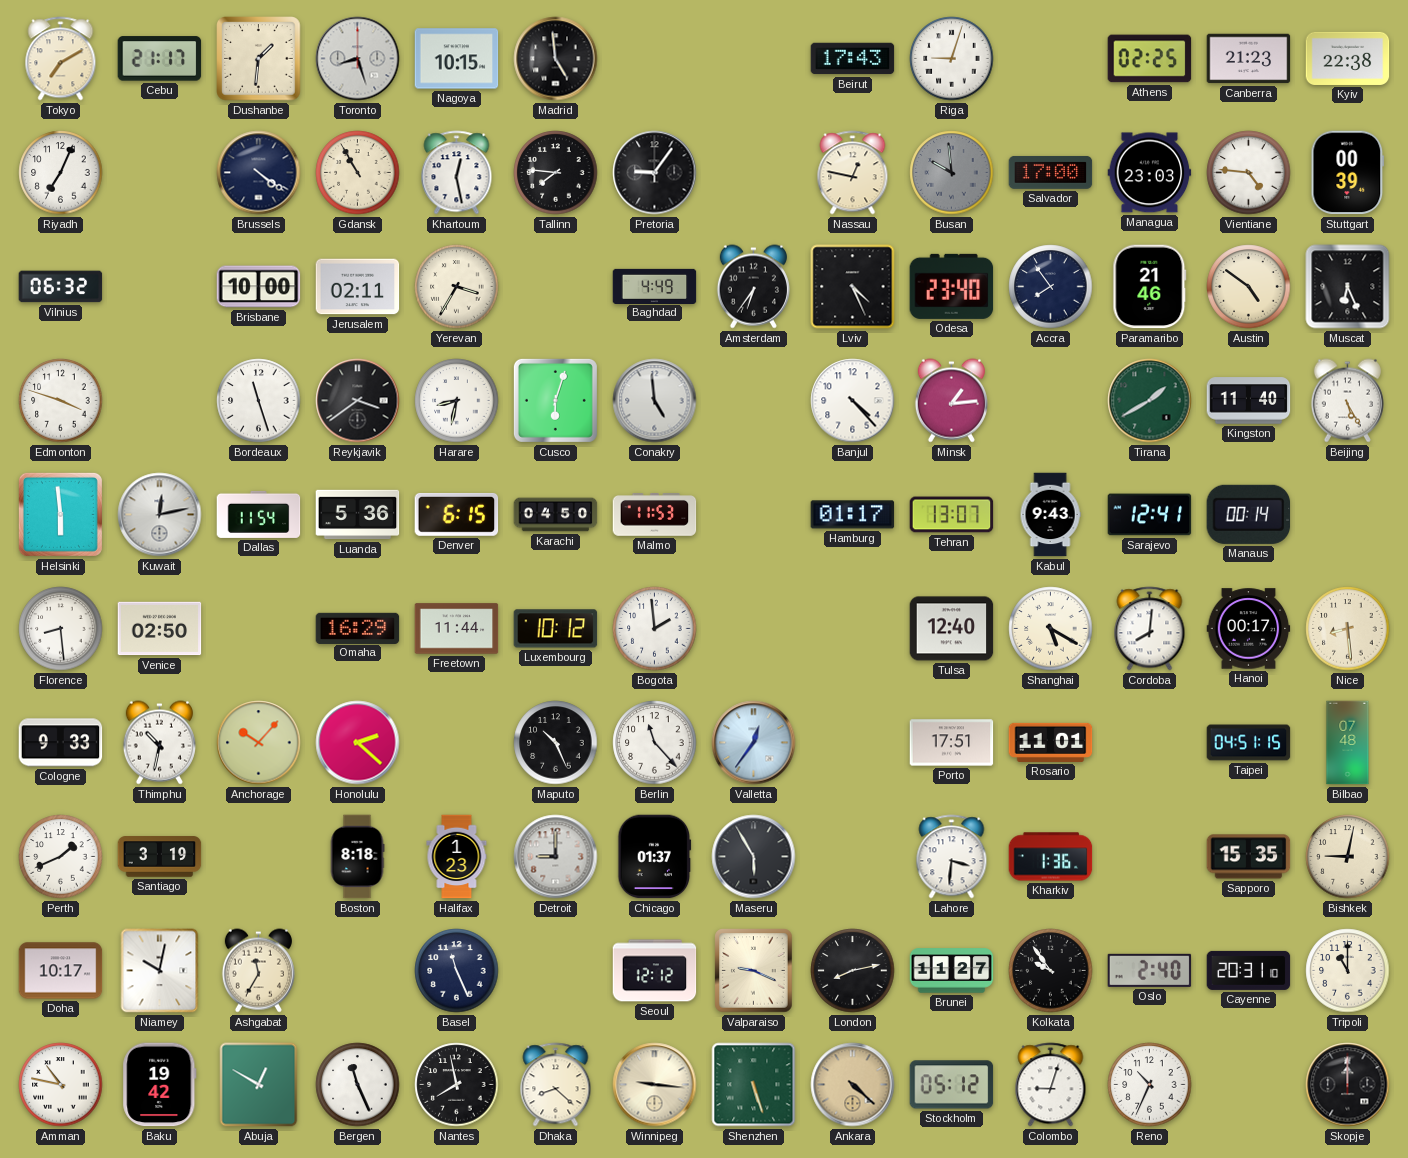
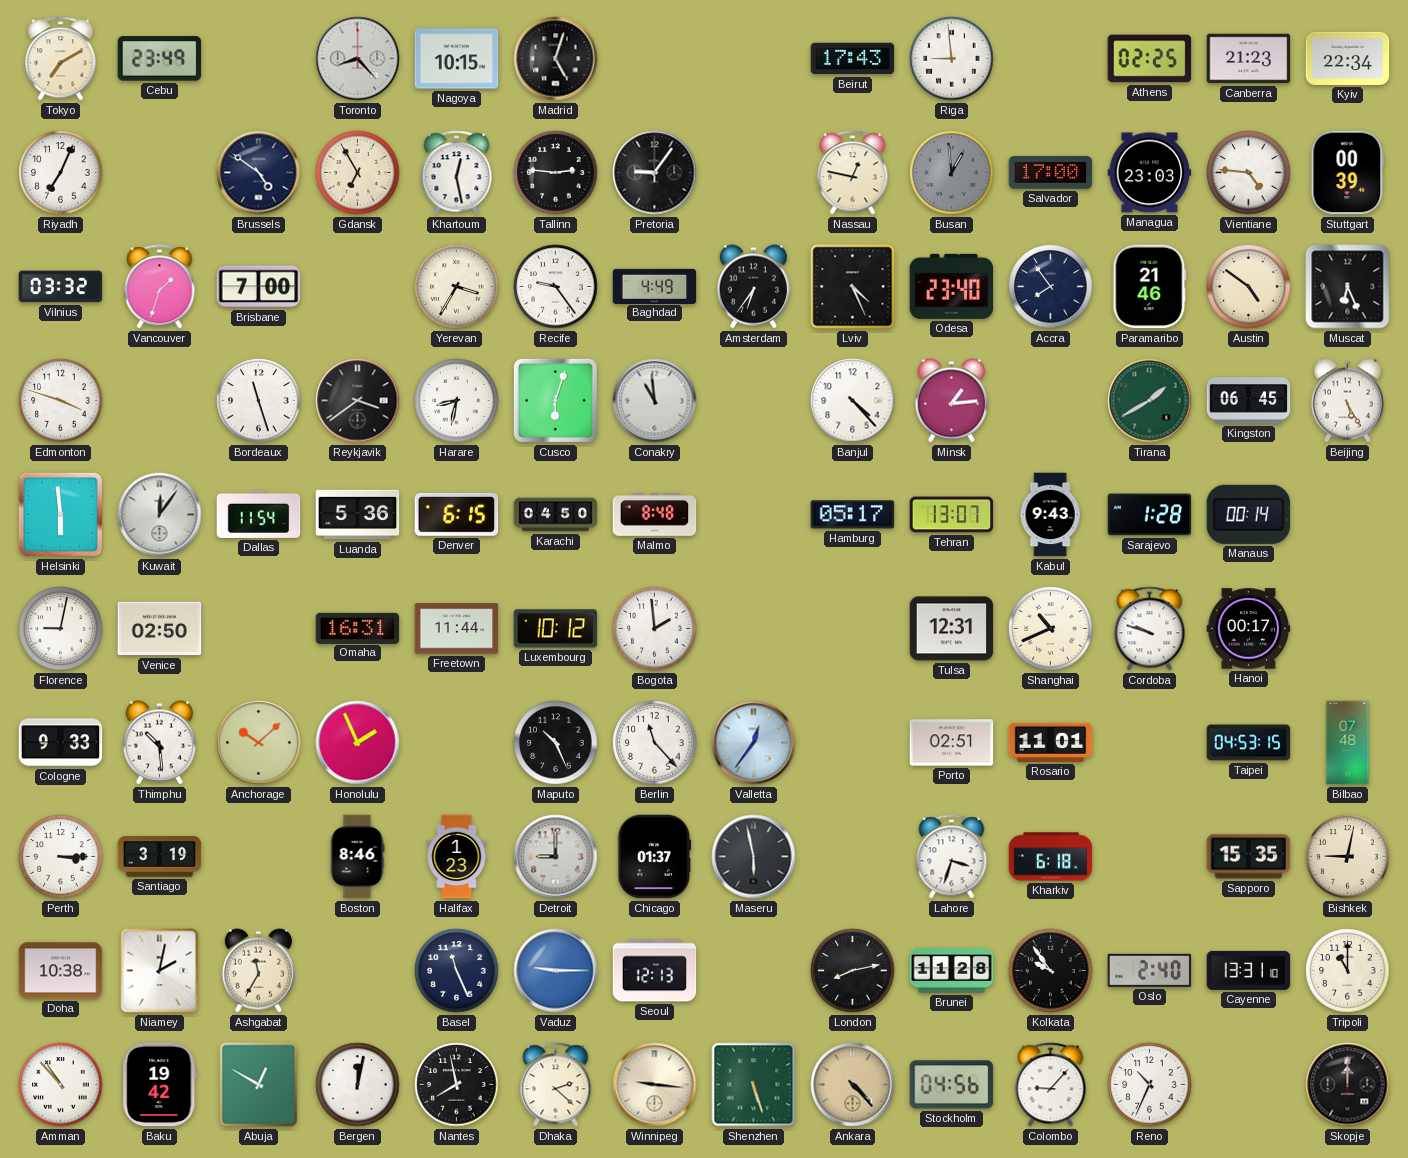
Cebu: 21:17 -> 23:49
Dushanbe: 1:31 -> none
Toronto: 8:27 -> 8:23
Madrid: 4:59 -> 5:03
Riga: 9:03 -> 8:59
Kyiv: 22:38 -> 22:34
Brussels: 4:21 -> 4:51
Gdansk: 10:55 -> 6:55
Tallinn: 7:46 -> 2:46
Busan: 9:59 -> 12:59
Vilnius: 06:32 -> 03:32
Vancouver: none -> 1:33
Brisbane: 10:00 -> 7:00
Jerusalem: 02:11 -> none
Recife: none -> 9:24
Conakry: 4:59 -> 10:59
Kingston: 11:40 -> 06:45
Kuwait: 12:13 -> 12:06
Malmo: 11:53 -> 8:48
Hamburg: 01:17 -> 05:17
Sarajevo: 12:41 -> 1:28
Florence: 8:29 -> 9:02
Omaha: 16:29 -> 16:31
Tulsa: 12:40 -> 12:31
Shanghai: 5:20 -> 10:41
Cordoba: 8:01 -> 9:48
Nice: 8:29 -> none
Thimphu: 10:32 -> 10:29
Anchorage: 10:07 -> 10:08
Honolulu: 2:22 -> 1:56
Porto: 17:51 -> 02:51
Taipei: 04:51 -> 04:53
Perth: 1:41 -> 3:15
Boston: 8:18 -> 8:46
Maseru: 5:55 -> 5:58
Lahore: 3:31 -> 3:33
Kharkiv: 1:36 -> 6:18
Doha: 10:17 -> 10:38
Niamey: 10:02 -> 2:02
Vaduz: none -> 9:15
Seoul: 12:12 -> 12:13
Valparaiso: 9:19 -> none
Brunei: 11:27 -> 11:28
Cayenne: 20:31 -> 13:31
Amman: 10:47 -> 10:53
Bergen: 11:26 -> 12:02
Dhaka: 8:22 -> 2:22
Ankara: 4:22 -> 4:23
Stockholm: 05:12 -> 04:56
Colombo: 9:03 -> 9:07
